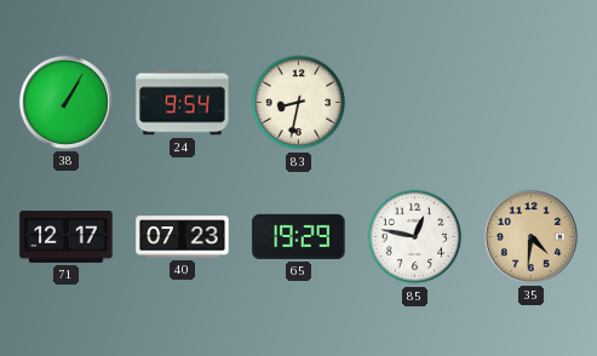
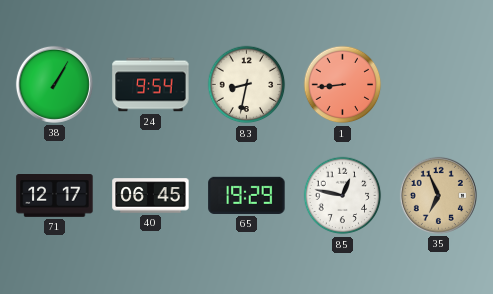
1: none -> 8:44
40: 07:23 -> 06:45
35: 4:31 -> 6:56
